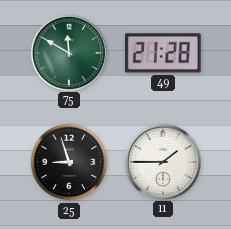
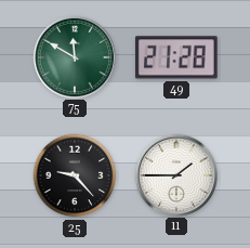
25: 8:57 -> 9:23
